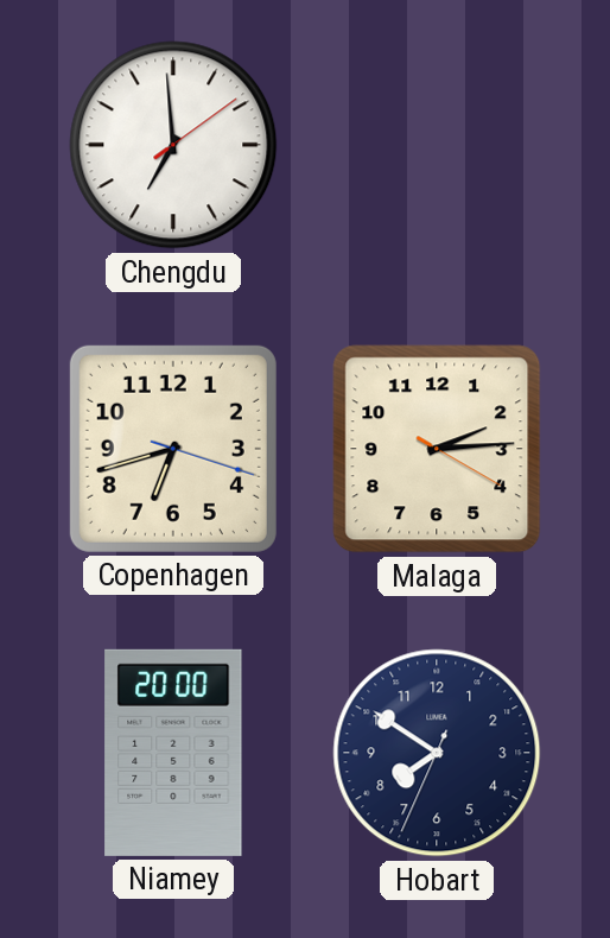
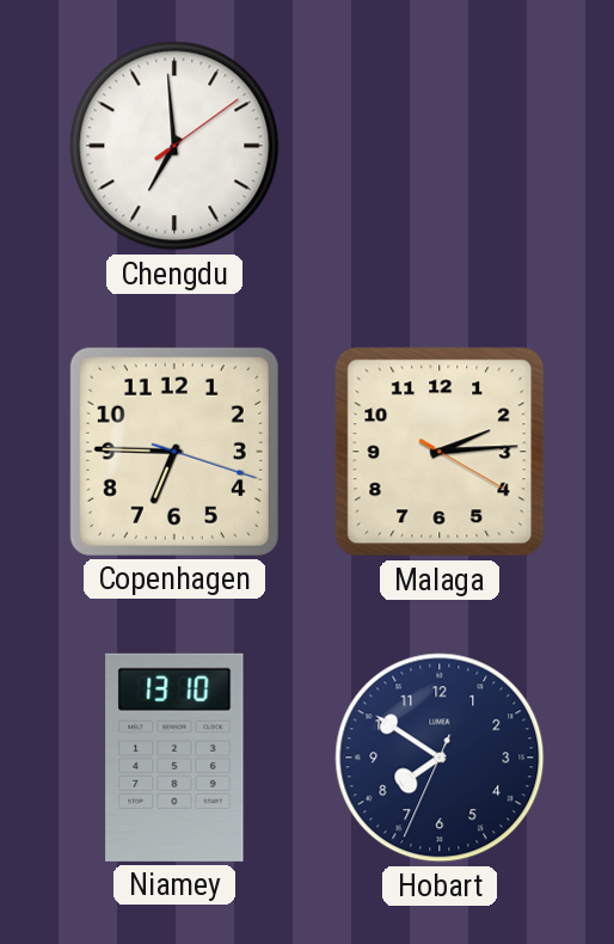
Copenhagen: 6:42 -> 6:45
Niamey: 20:00 -> 13:10
